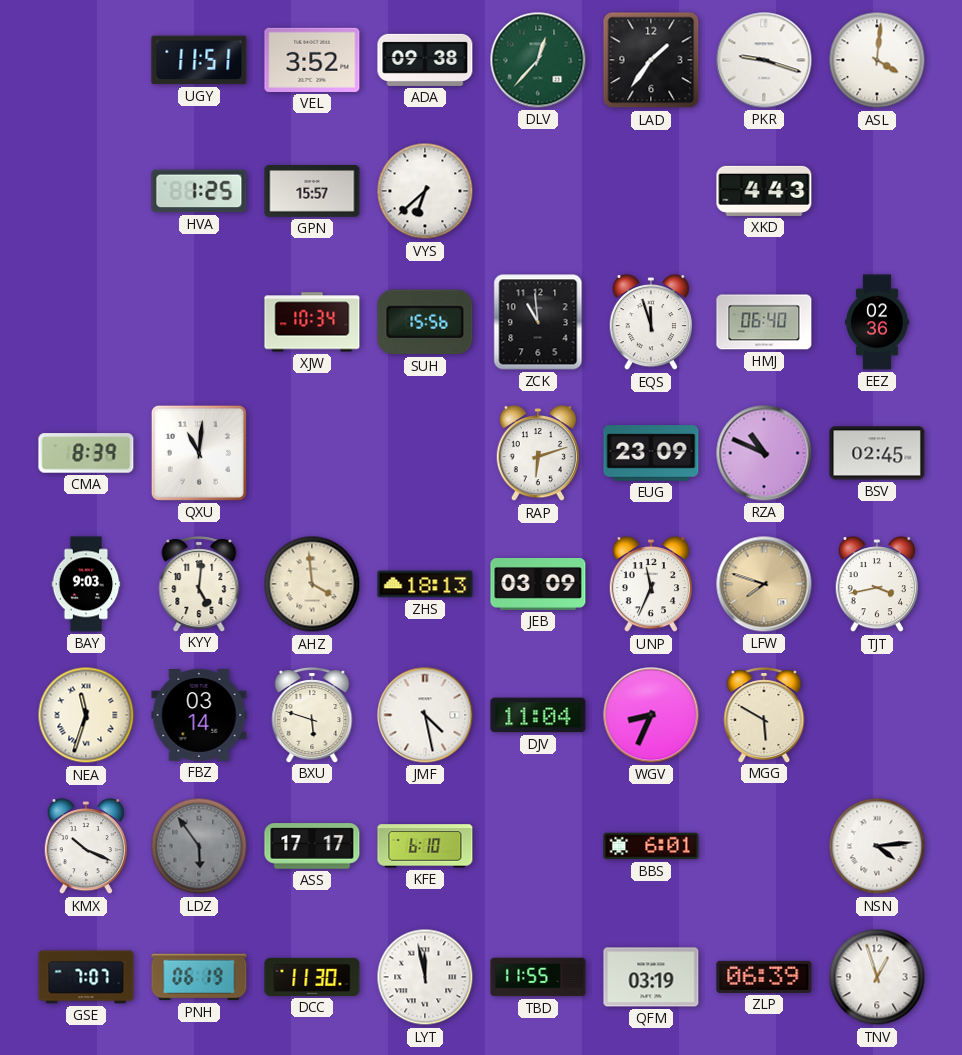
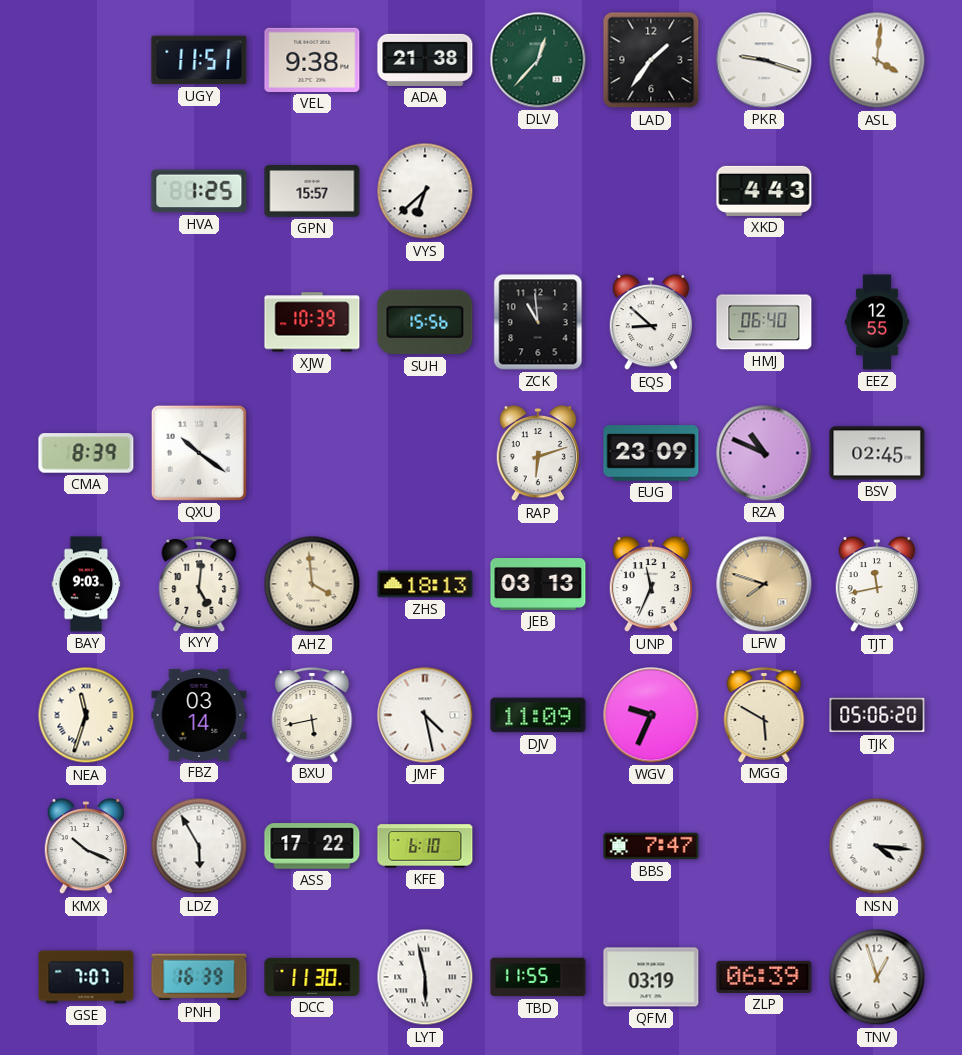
VEL: 3:52 -> 9:38
ADA: 09:38 -> 21:38
XJW: 10:34 -> 10:39
EQS: 11:57 -> 8:52
EEZ: 02:36 -> 12:55
QXU: 11:01 -> 10:21
JEB: 03:09 -> 03:13
TJT: 3:43 -> 11:43
BXU: 5:48 -> 5:43
DJV: 11:04 -> 11:09
WGV: 8:34 -> 9:34
TJK: none -> 05:06
LDZ: 5:54 -> 5:55
LDZ dial: grey -> white
ASS: 17:17 -> 17:22
BBS: 6:01 -> 7:47
NSN: 4:14 -> 4:16
PNH: 06:19 -> 16:39
LYT: 11:58 -> 5:58
